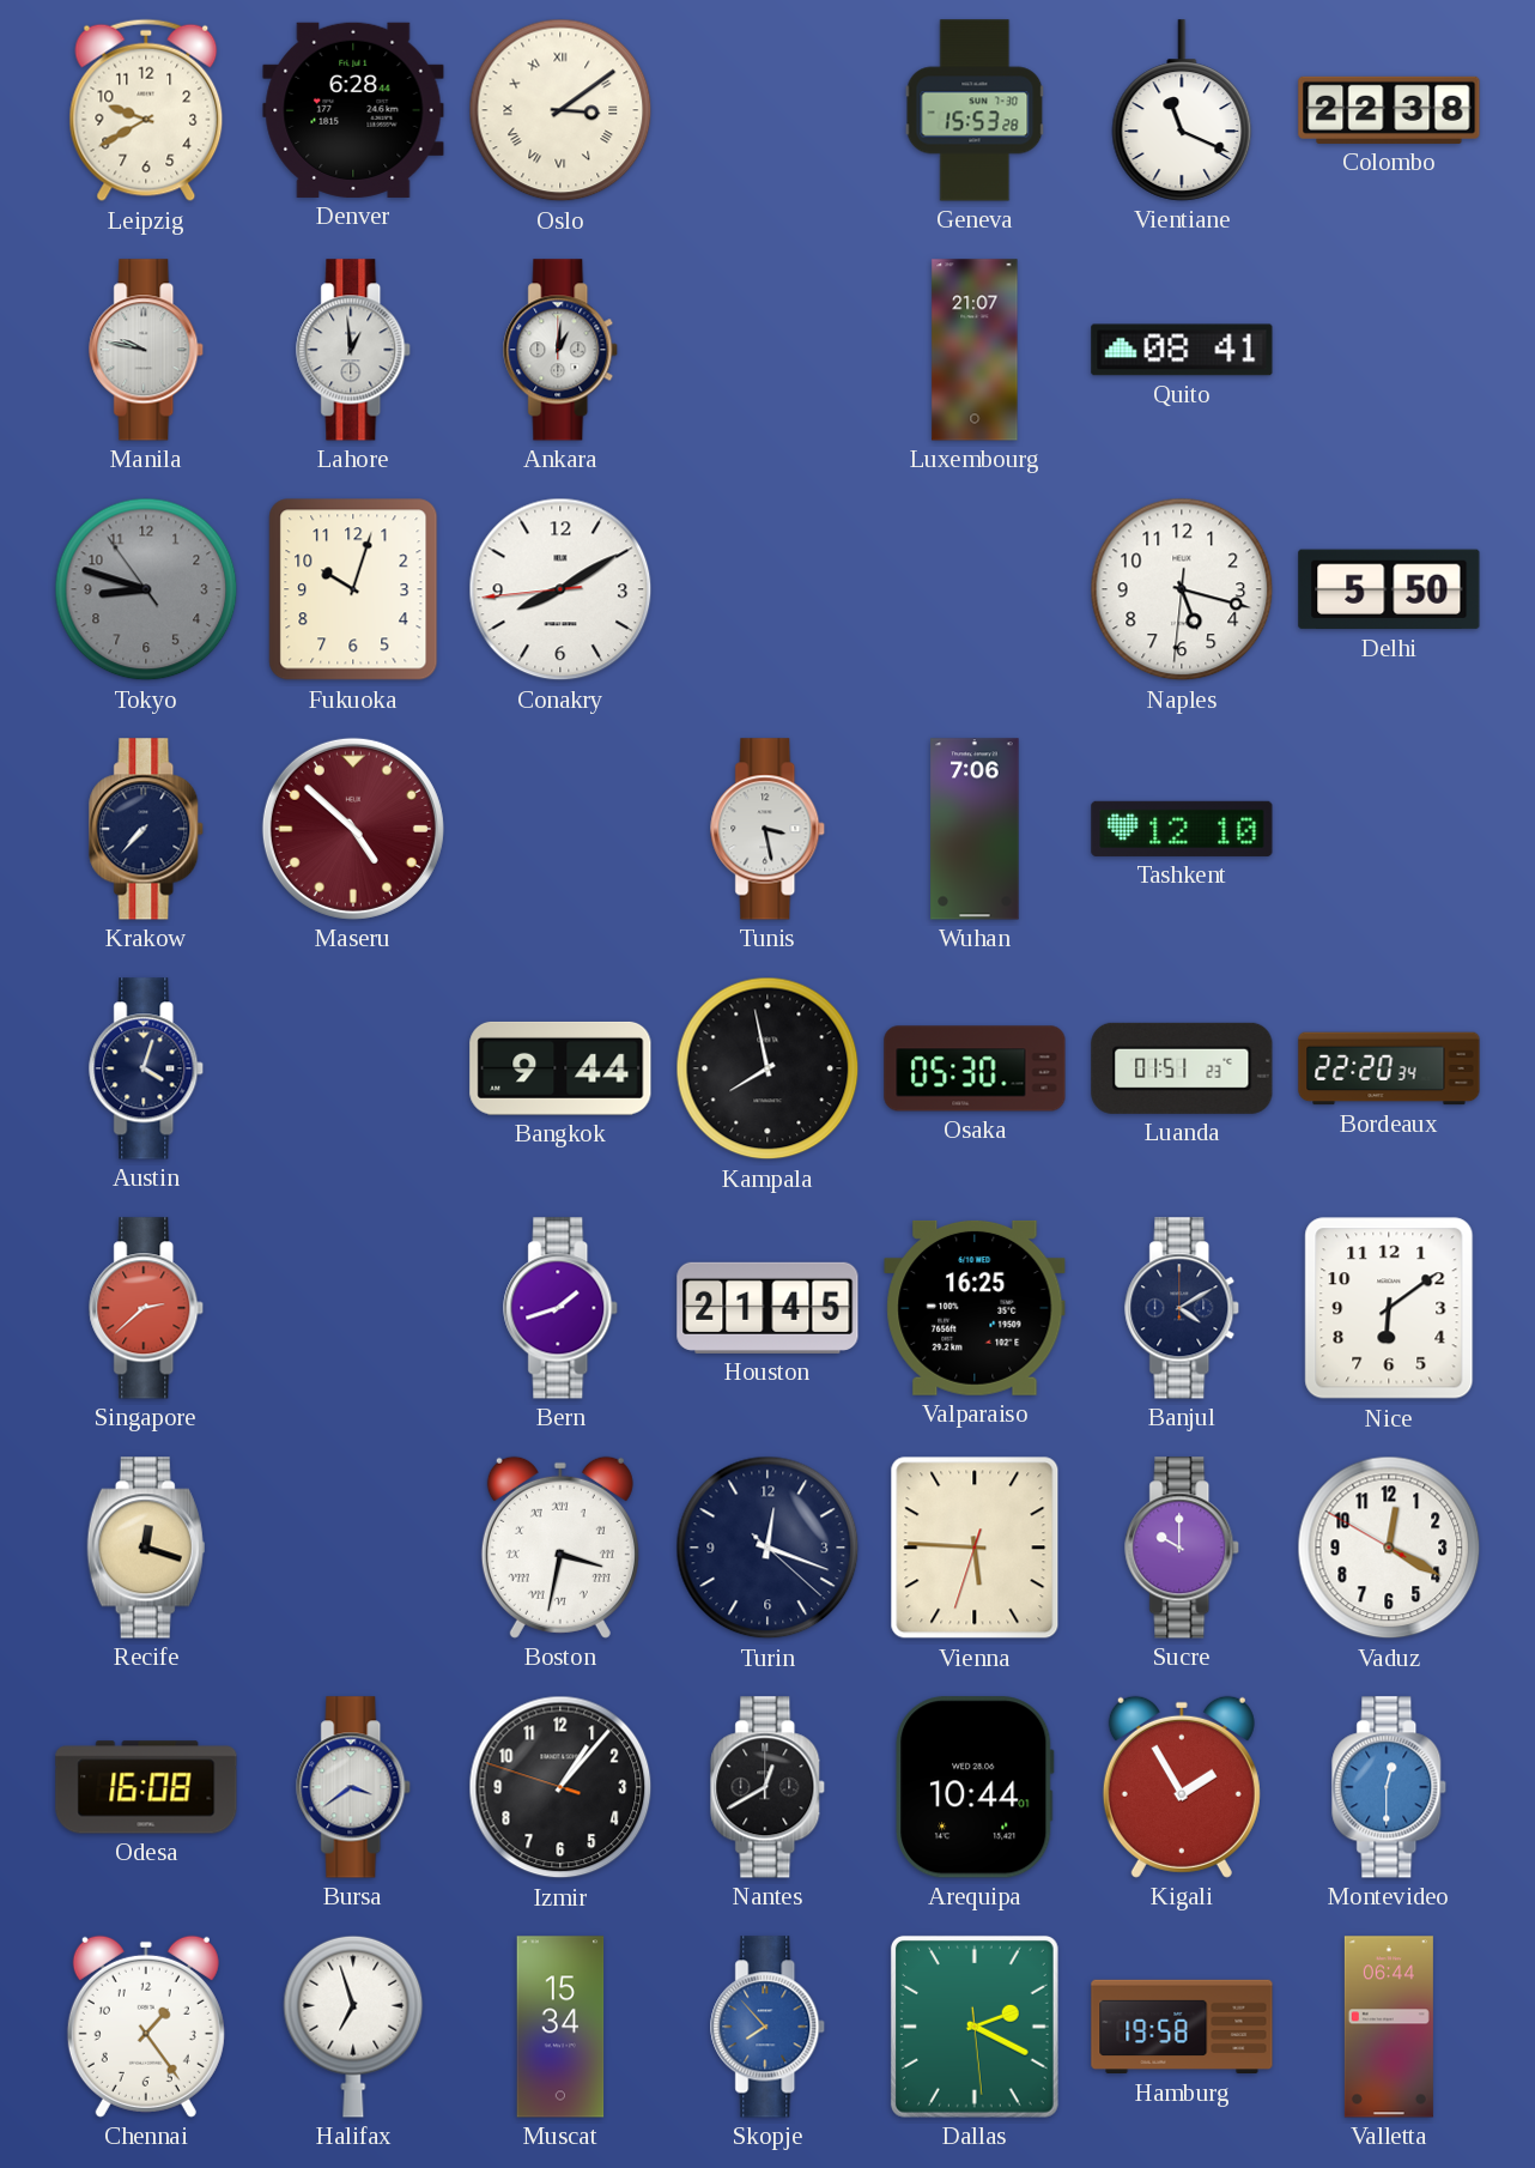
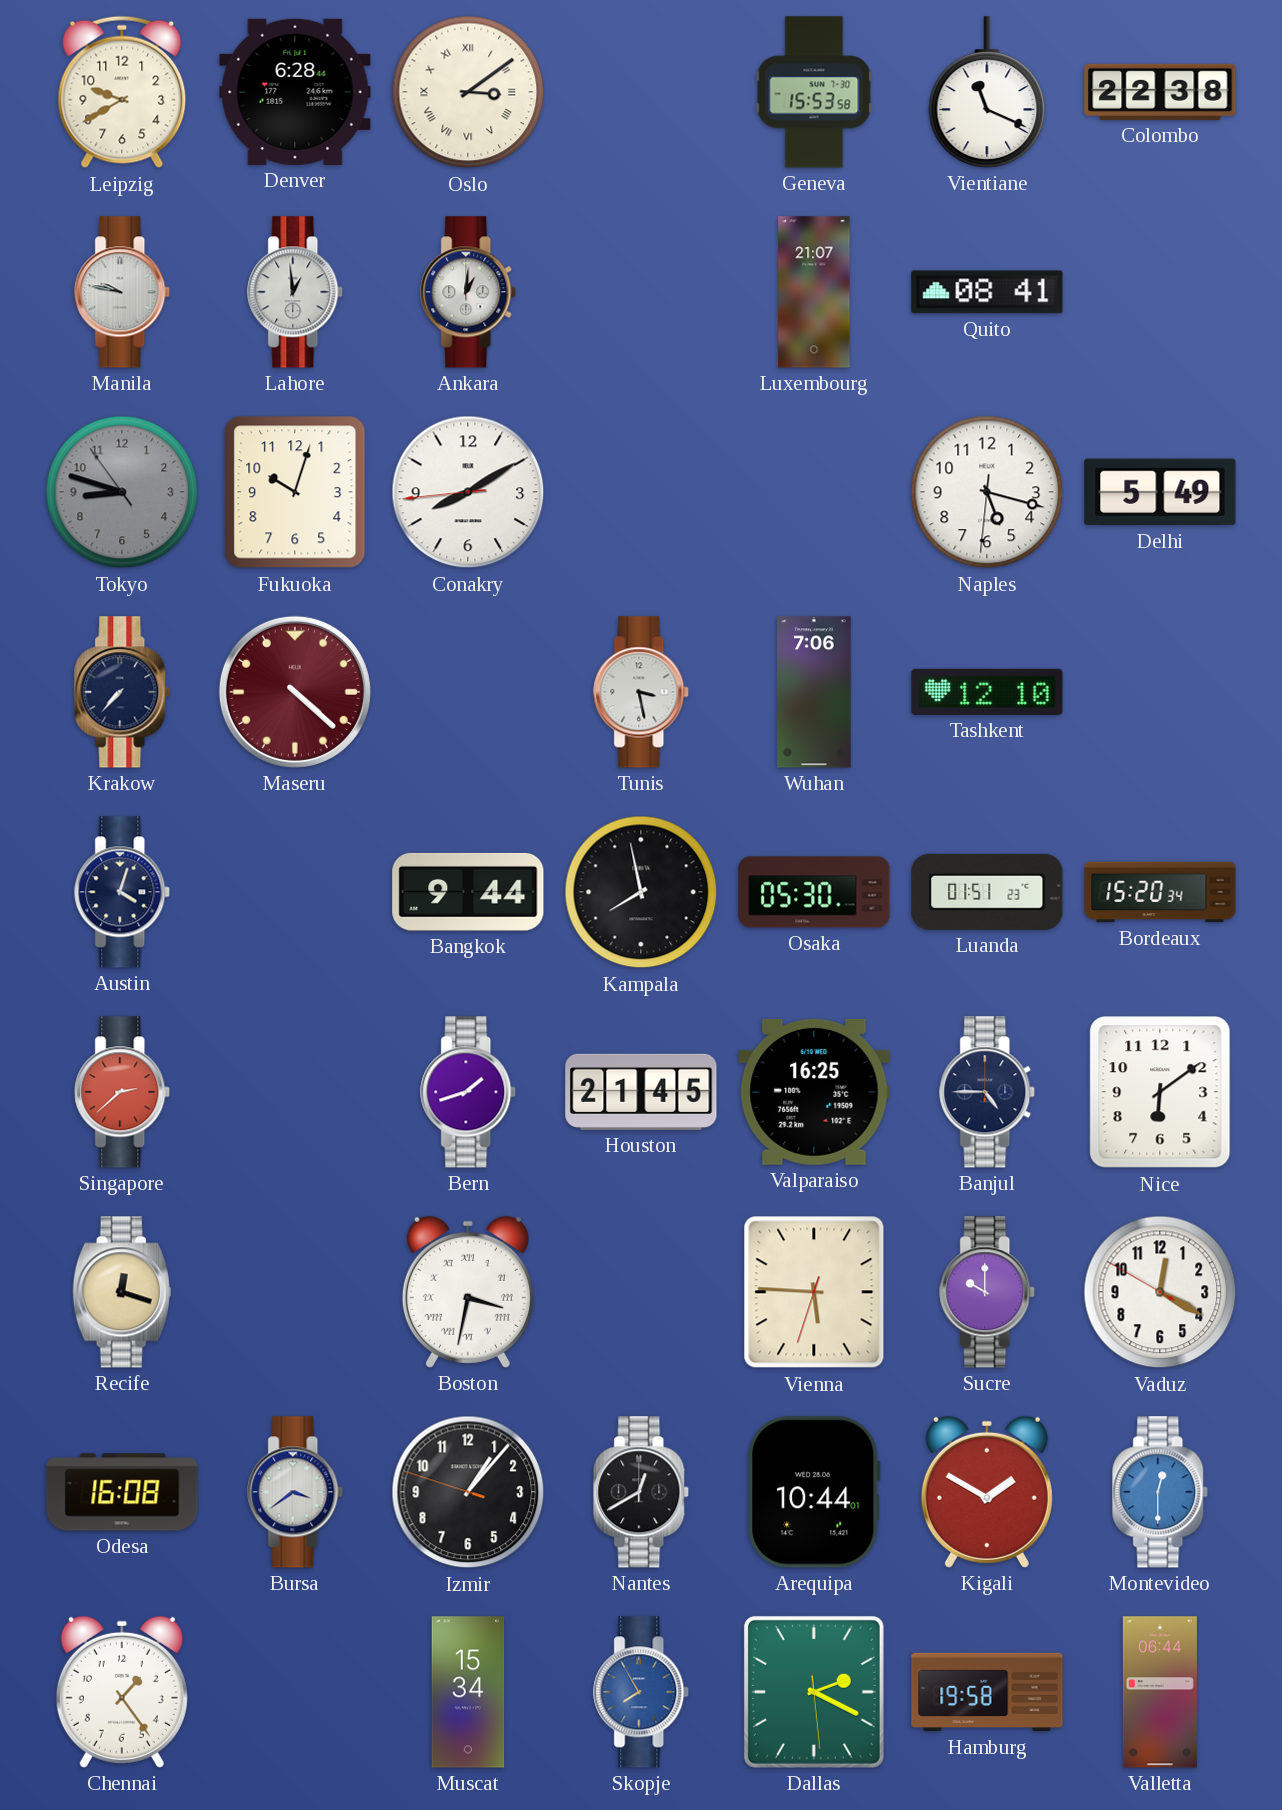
Geneva: 15:53:28 -> 15:53:58
Delhi: 5:50 -> 5:49
Maseru: 4:52 -> 4:22
Bordeaux: 22:20 -> 15:20
Banjul: 4:10 -> 4:45
Turin: 12:18 -> none
Kigali: 1:55 -> 1:50
Halifax: 6:57 -> none
Skopje: 7:53 -> 7:55
